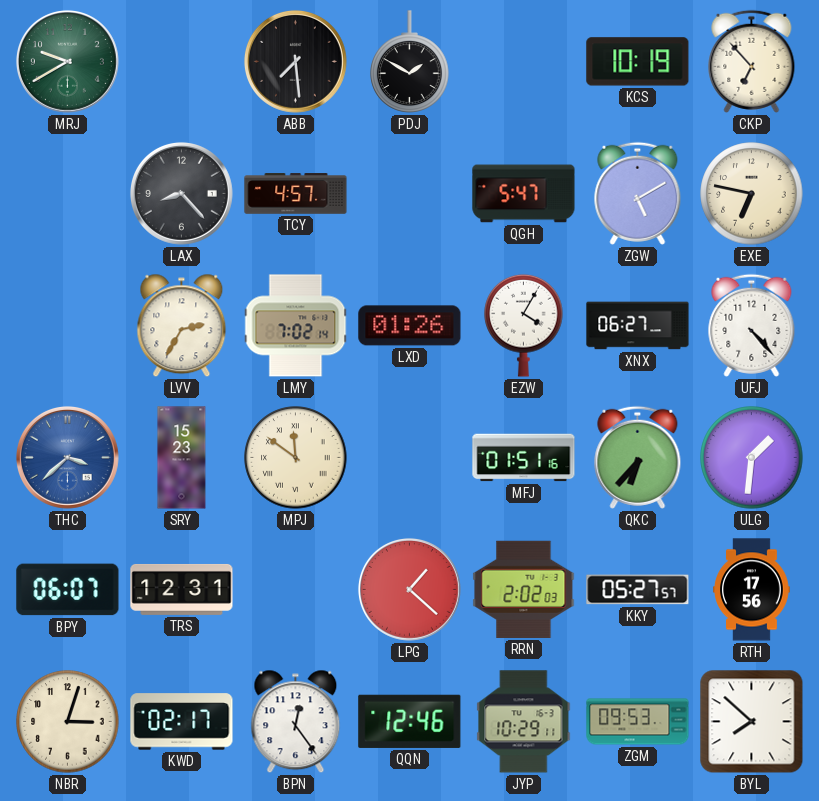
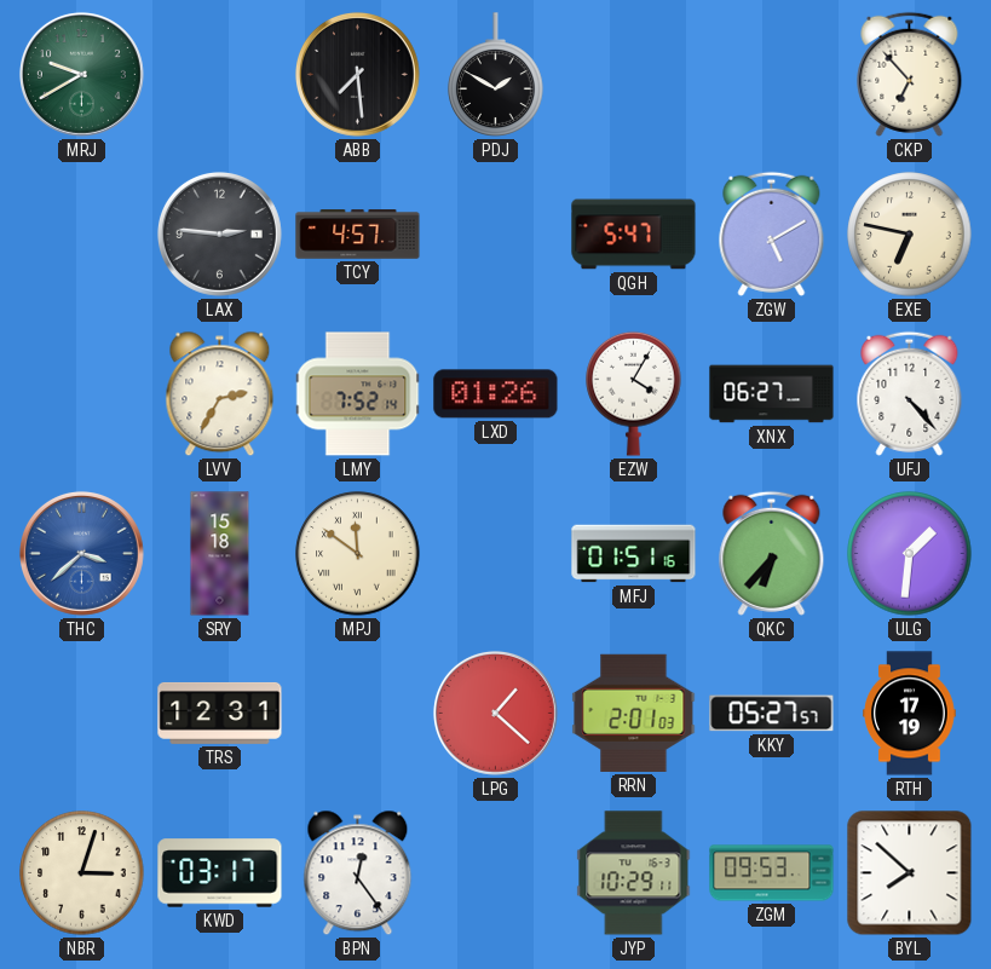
KCS: 10:19 -> none
LAX: 8:23 -> 2:46
LMY: 7:02 -> 7:52
SRY: 15:23 -> 15:18
BPY: 06:07 -> none
RRN: 2:02 -> 2:01
RTH: 17:56 -> 17:19
KWD: 02:17 -> 03:17
QQN: 12:46 -> none
